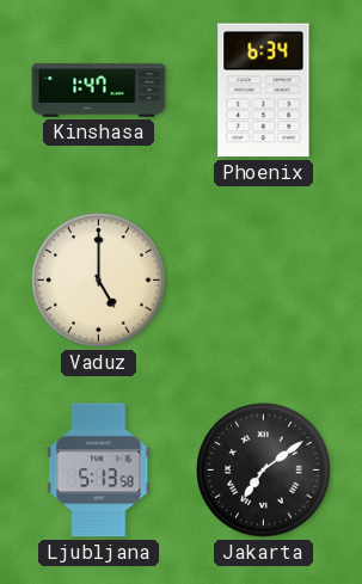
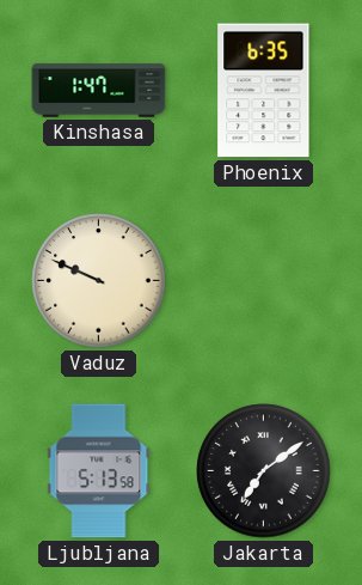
Phoenix: 6:34 -> 6:35
Vaduz: 5:00 -> 9:49
